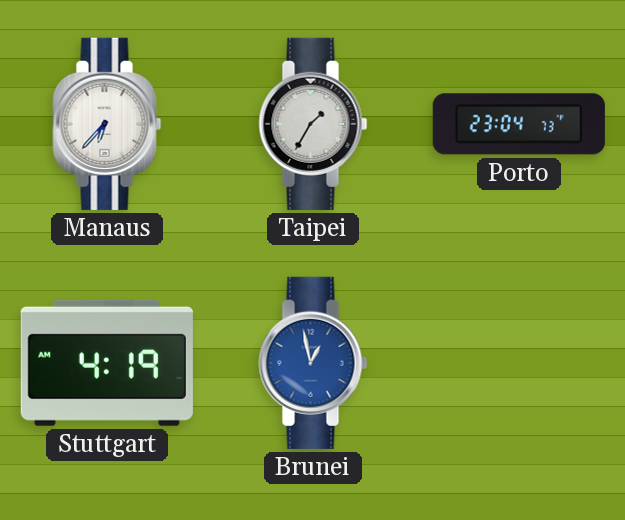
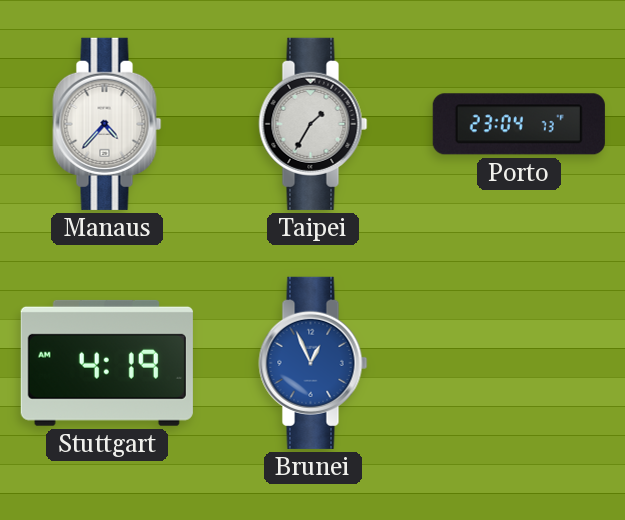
Manaus: 6:37 -> 4:37
Brunei: 12:58 -> 12:56
